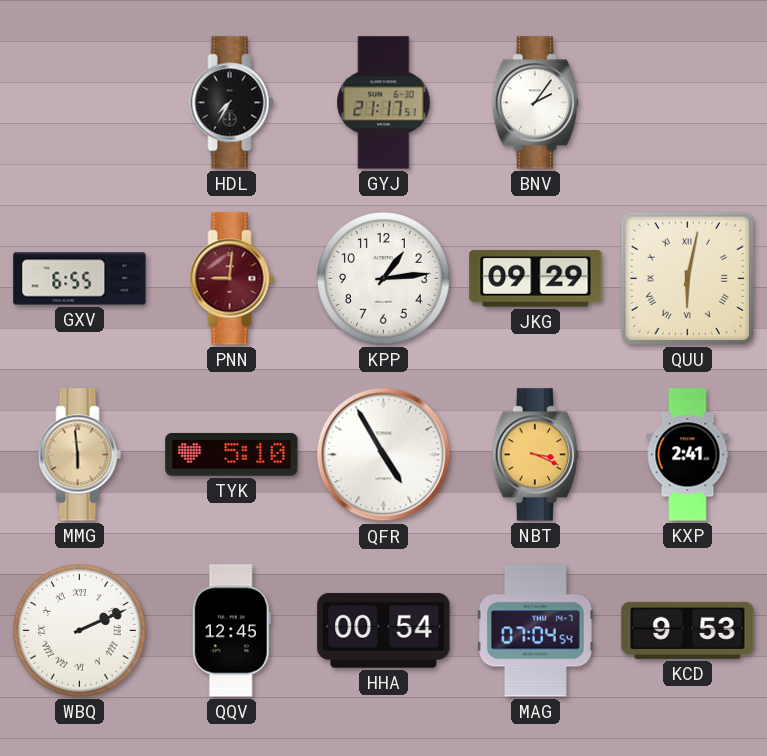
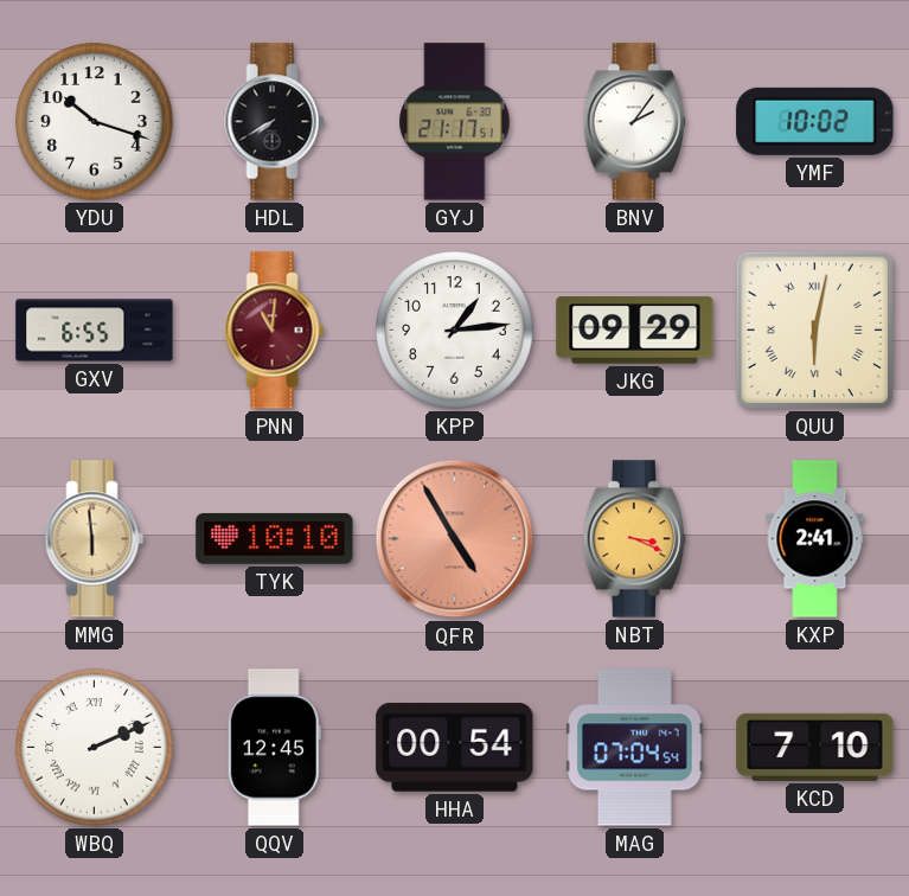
YDU: none -> 10:18
HDL: 7:35 -> 7:40
YMF: none -> 10:02
PNN: 9:01 -> 11:01
TYK: 5:10 -> 10:10
QFR dial: white -> salmon
KCD: 9:53 -> 7:10
